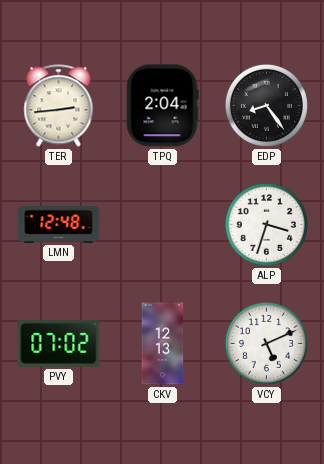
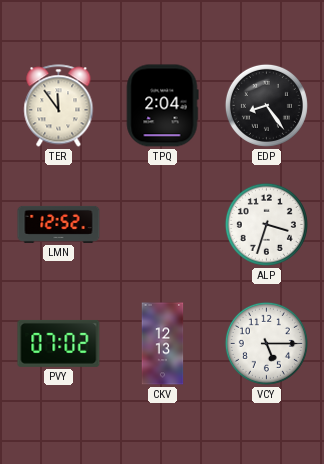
TER: 2:44 -> 11:54
LMN: 12:48 -> 12:52
VCY: 5:11 -> 5:15
